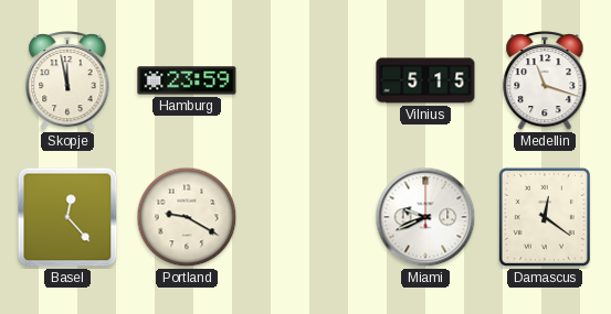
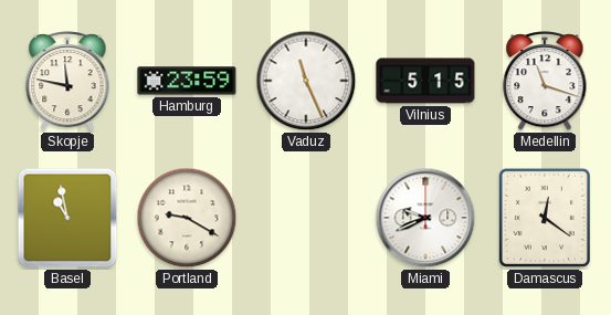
Skopje: 11:58 -> 11:47
Vaduz: none -> 11:26
Basel: 12:23 -> 10:58
